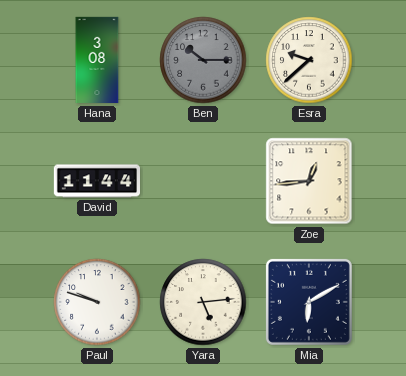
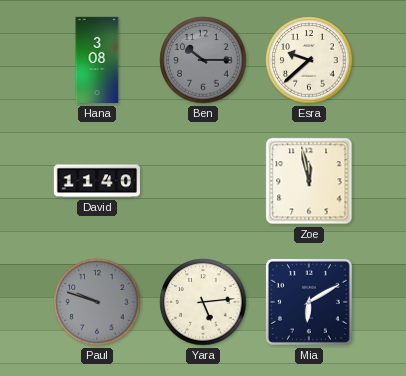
David: 11:44 -> 11:40
Zoe: 12:44 -> 11:58
Paul dial: white -> grey
